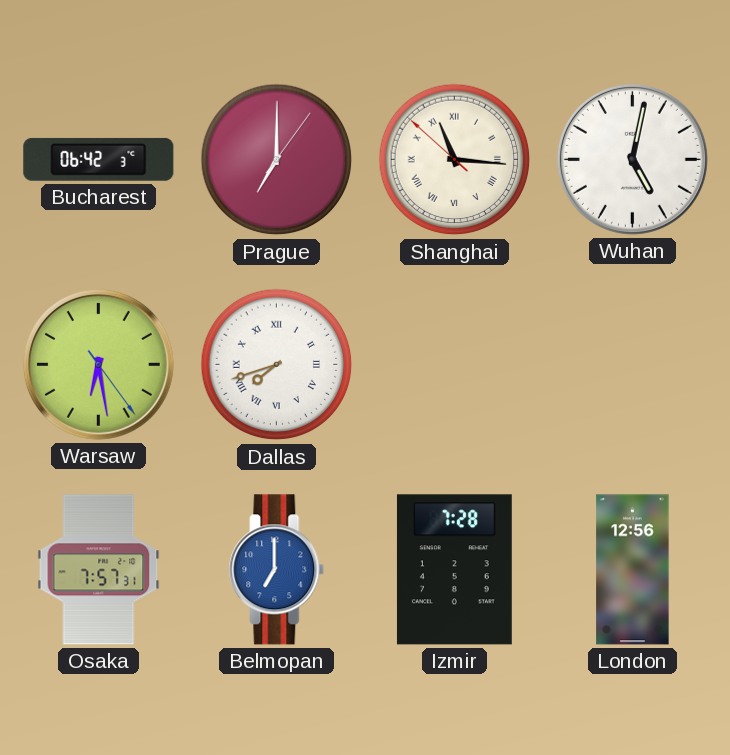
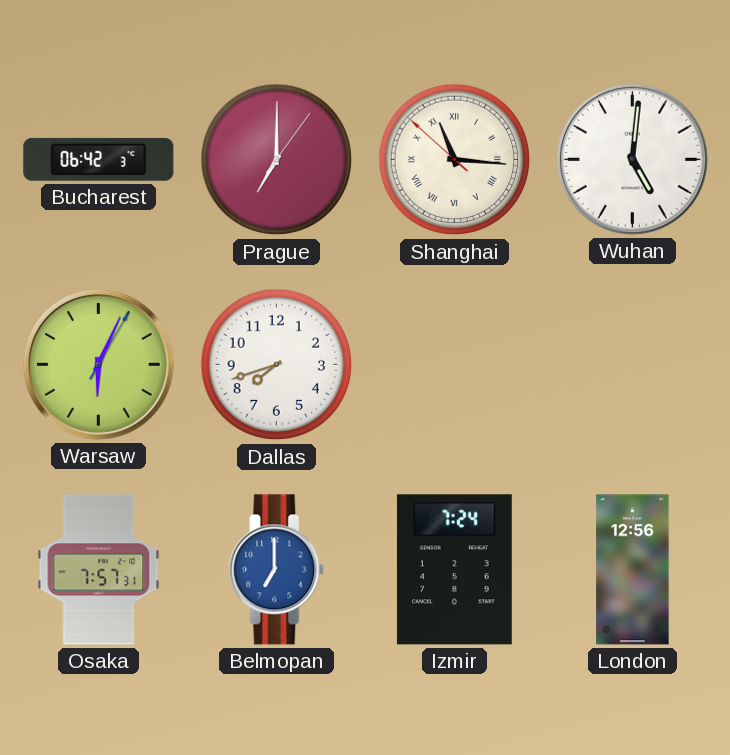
Wuhan: 5:02 -> 5:01
Warsaw: 6:28 -> 6:04
Dallas numerals: Roman -> Arabic
Izmir: 7:28 -> 7:24
